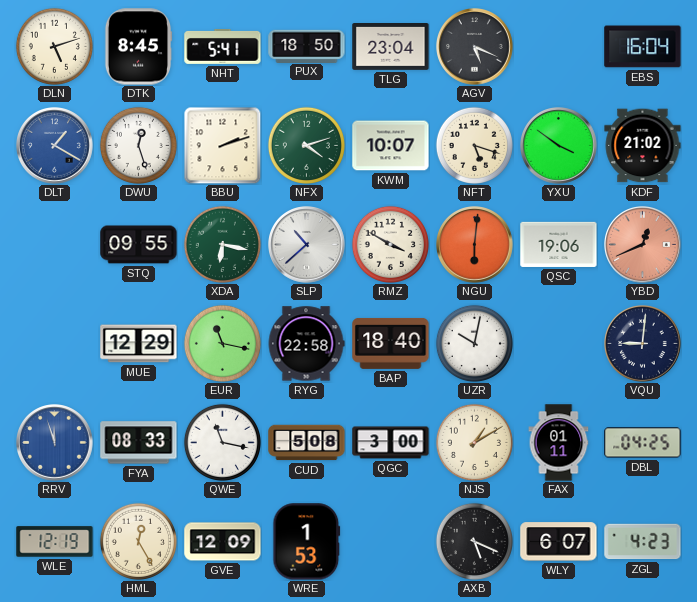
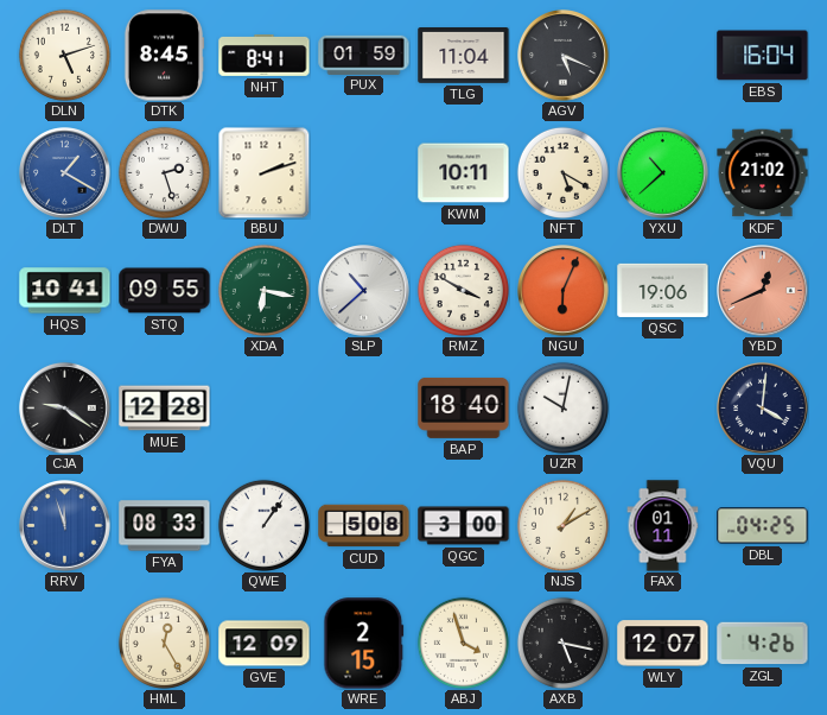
NHT: 5:41 -> 8:41
PUX: 18:50 -> 01:59
TLG: 23:04 -> 11:04
DWU: 12:27 -> 2:27
NFX: 4:12 -> none
KWM: 10:07 -> 10:11
NFT: 5:18 -> 5:20
YXU: 3:51 -> 10:38
HQS: none -> 10:41
NGU: 6:01 -> 6:04
CJA: none -> 9:21
MUE: 12:29 -> 12:28
EUR: 11:17 -> none
RYG: 22:58 -> none
VQU: 9:01 -> 4:01
QWE: 11:17 -> 1:06
WLE: 12:19 -> none
WRE: 1:53 -> 2:15
ABJ: none -> 3:57
AXB: 5:19 -> 5:17
WLY: 6:07 -> 12:07
ZGL: 4:23 -> 4:26
